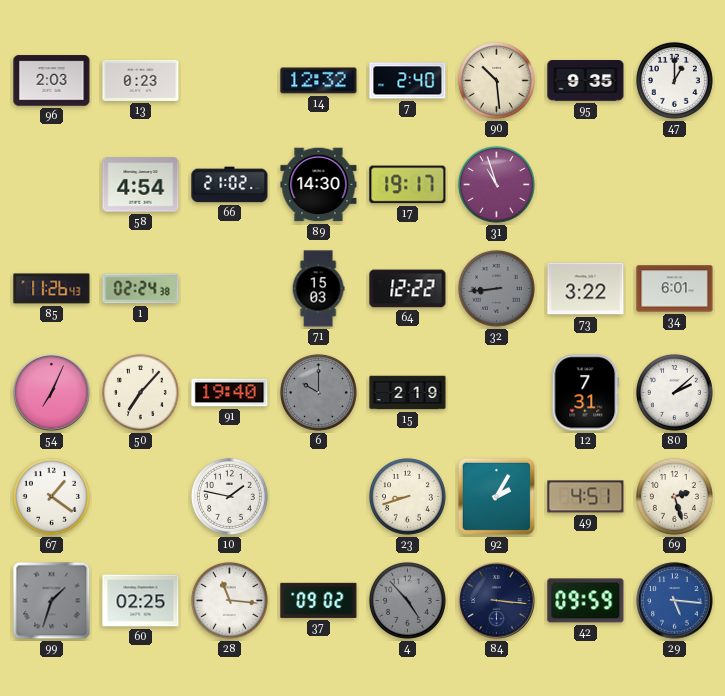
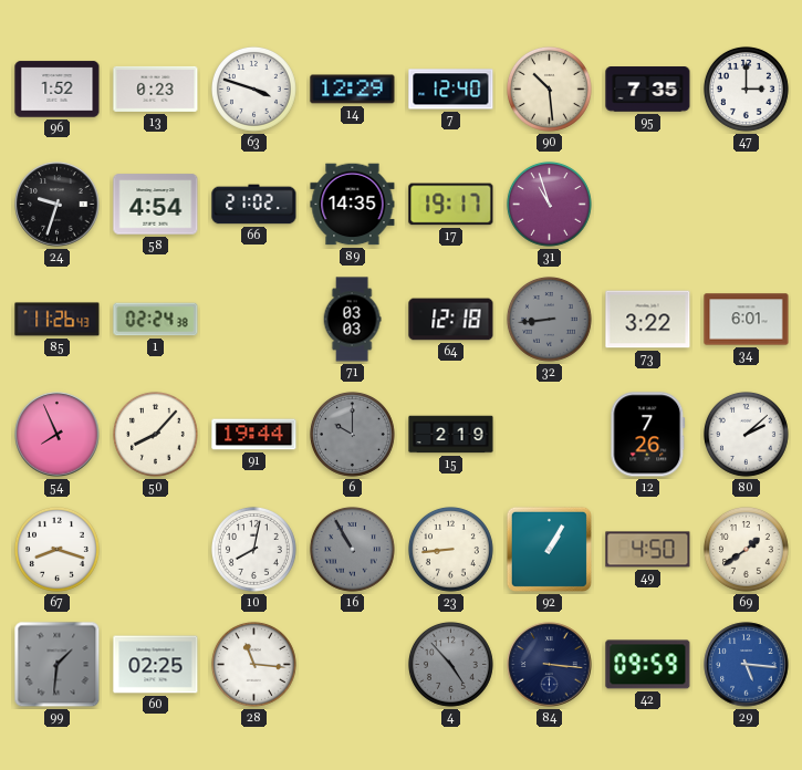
96: 2:03 -> 1:52
63: none -> 3:48
14: 12:32 -> 12:29
7: 2:40 -> 12:40
95: 9:35 -> 7:35
47: 1:00 -> 3:00
24: none -> 9:33
89: 14:30 -> 14:35
71: 15:03 -> 03:03
64: 12:22 -> 12:18
54: 7:04 -> 7:56
50: 7:07 -> 8:07
91: 19:40 -> 19:44
12: 7:31 -> 7:26
67: 1:21 -> 8:18
10: 1:47 -> 8:02
16: none -> 10:55
23: 8:42 -> 8:44
92: 2:05 -> 1:05
49: 4:51 -> 4:50
69: 2:27 -> 1:39
99: 1:33 -> 1:31
37: 09:02 -> none
